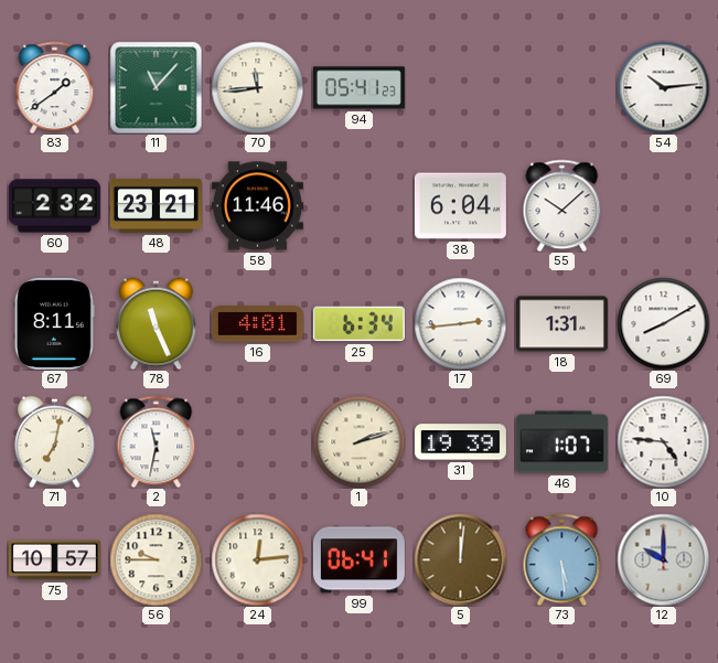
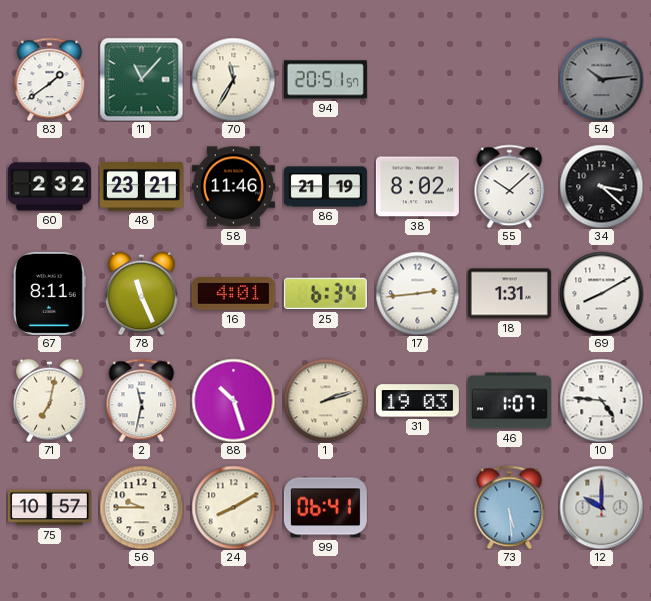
70: 11:44 -> 11:35
94: 05:41 -> 20:51
54 dial: white -> grey
86: none -> 21:19
38: 6:04 -> 8:02
34: none -> 3:22
88: none -> 10:27
31: 19:39 -> 19:03
24: 12:14 -> 8:10
5: 12:01 -> none
